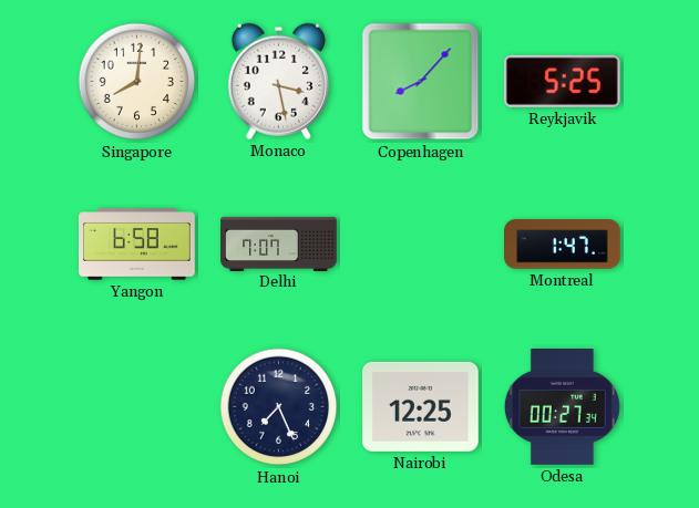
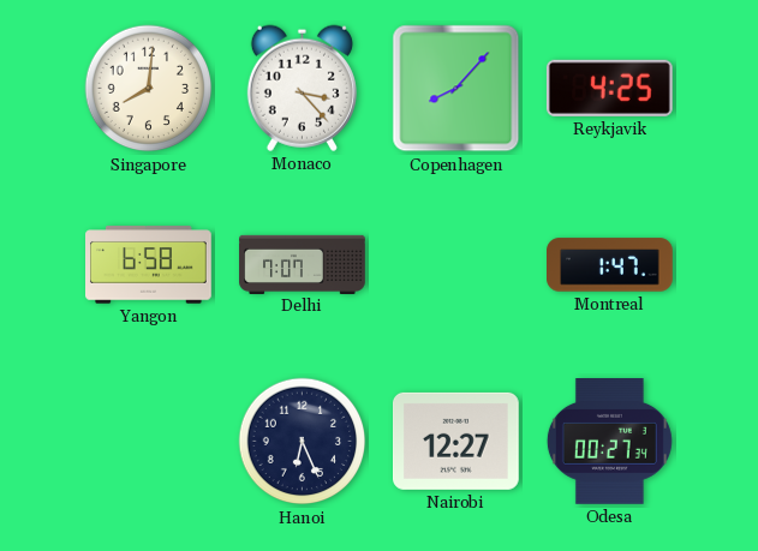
Monaco: 3:28 -> 3:23
Reykjavik: 5:25 -> 4:25
Hanoi: 7:26 -> 6:26
Nairobi: 12:25 -> 12:27
